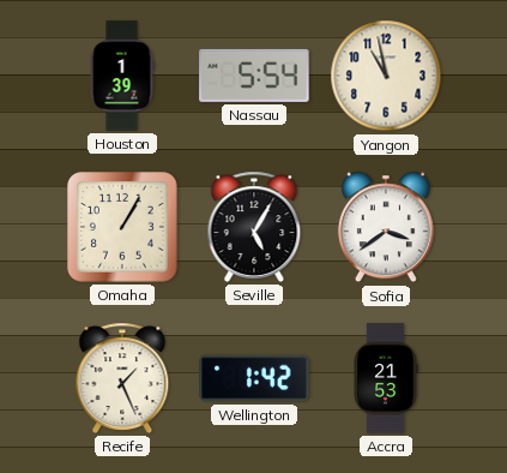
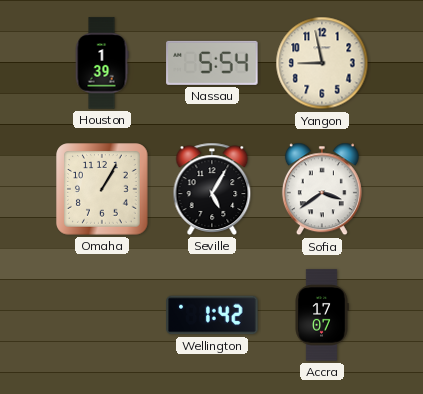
Yangon: 10:58 -> 8:58
Recife: 1:26 -> none
Accra: 21:53 -> 17:07
